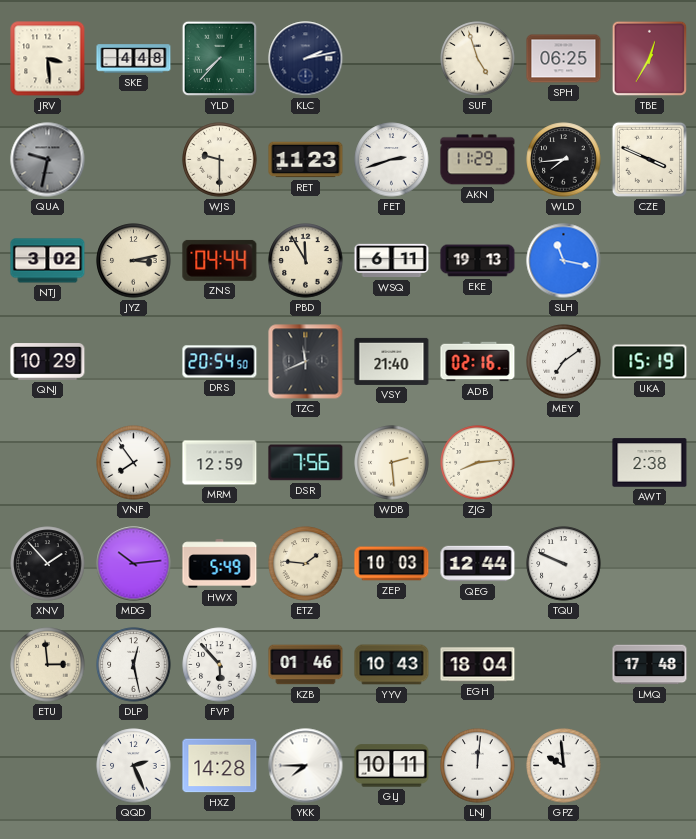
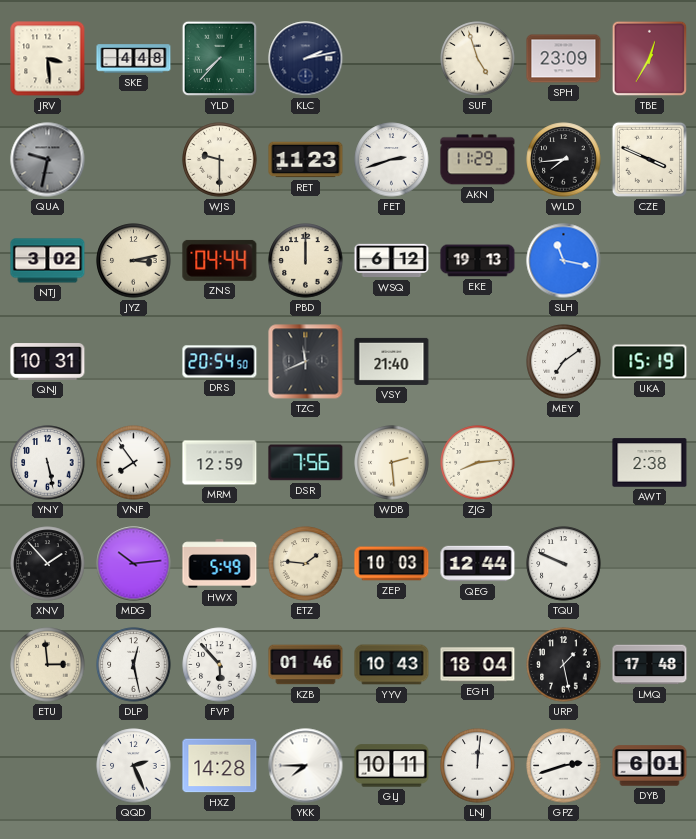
SPH: 06:25 -> 23:09
PBD: 11:55 -> 12:00
WSQ: 6:11 -> 6:12
QNJ: 10:29 -> 10:31
ADB: 02:16 -> none
YNY: none -> 5:28
URP: none -> 1:28
GPZ: 9:59 -> 2:42
DYB: none -> 6:01
